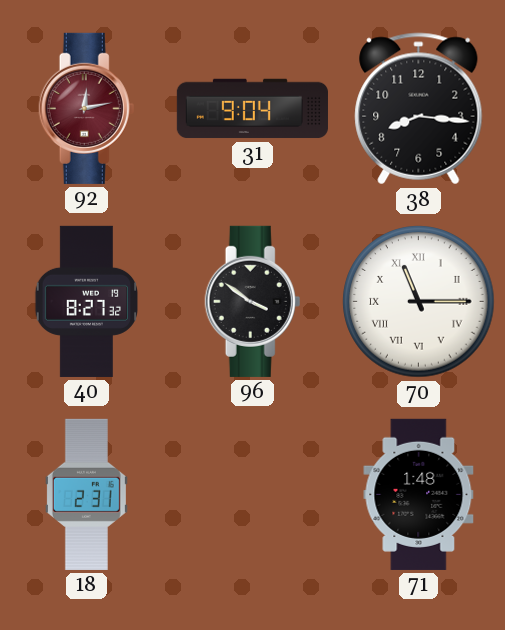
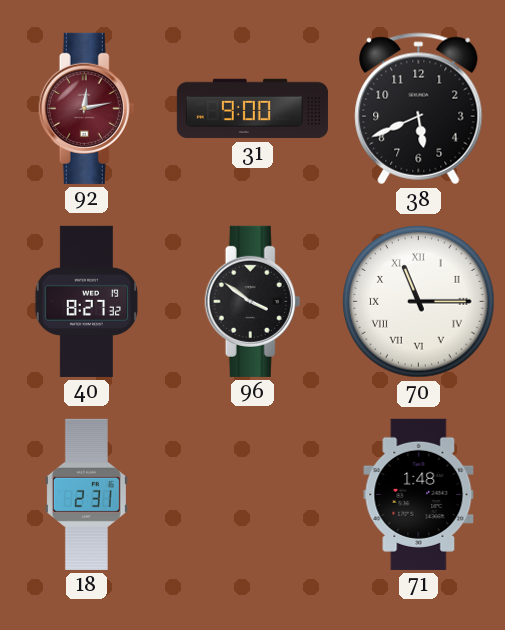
31: 9:04 -> 9:00
38: 8:16 -> 5:41
